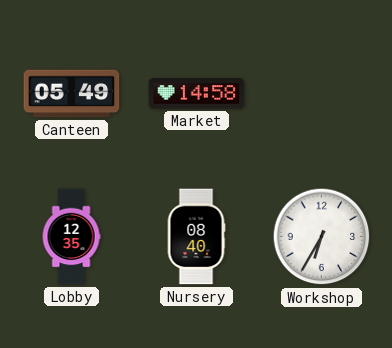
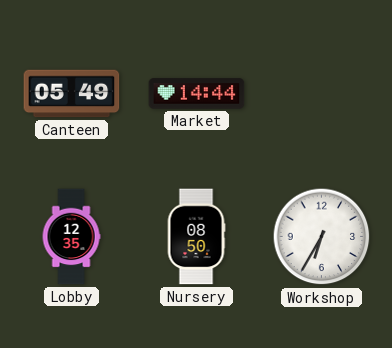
Market: 14:58 -> 14:44
Nursery: 08:40 -> 08:50
